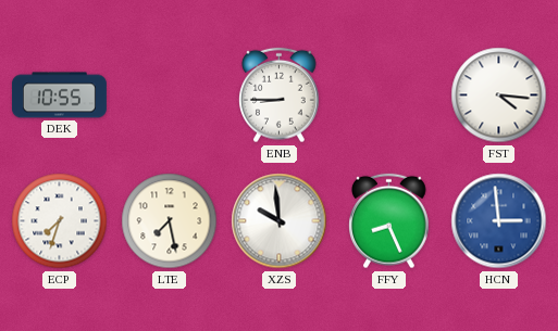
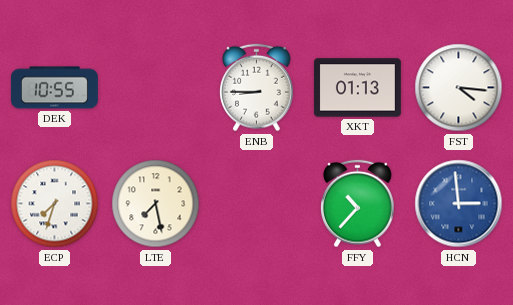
XKT: none -> 01:13
XZS: 9:59 -> none
FFY: 8:26 -> 10:37
